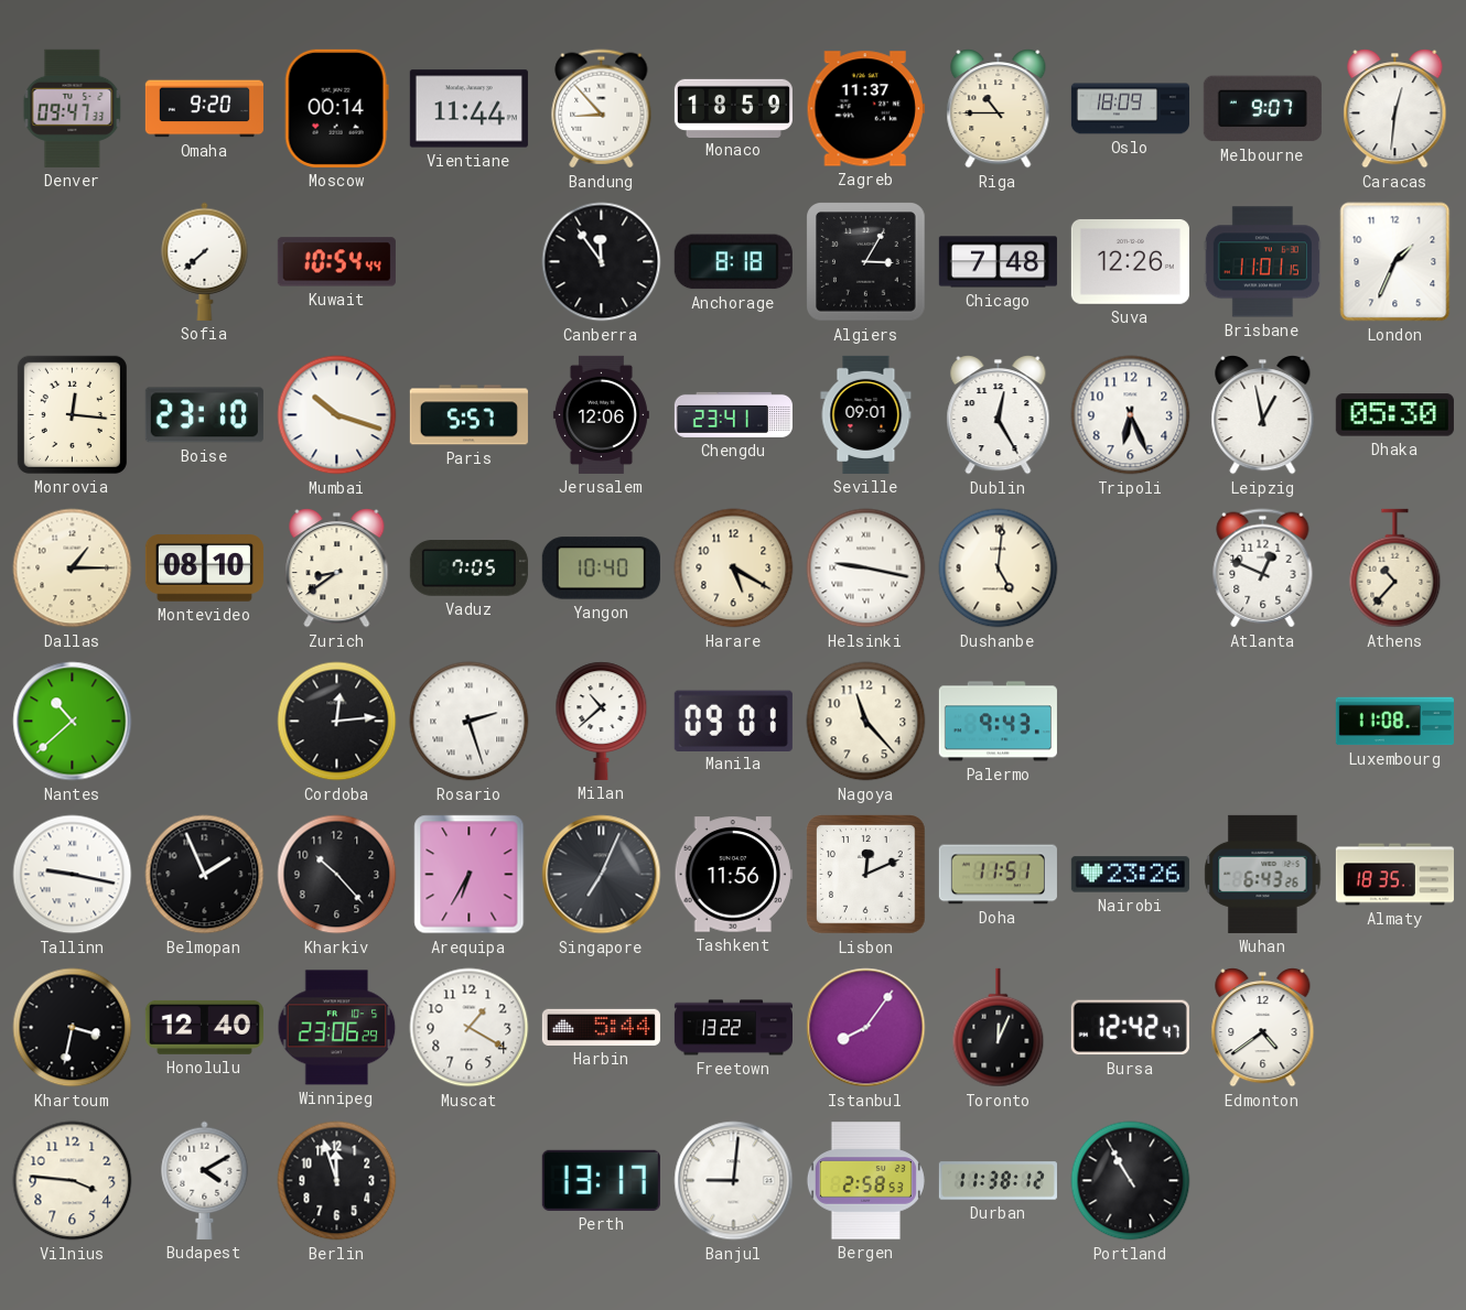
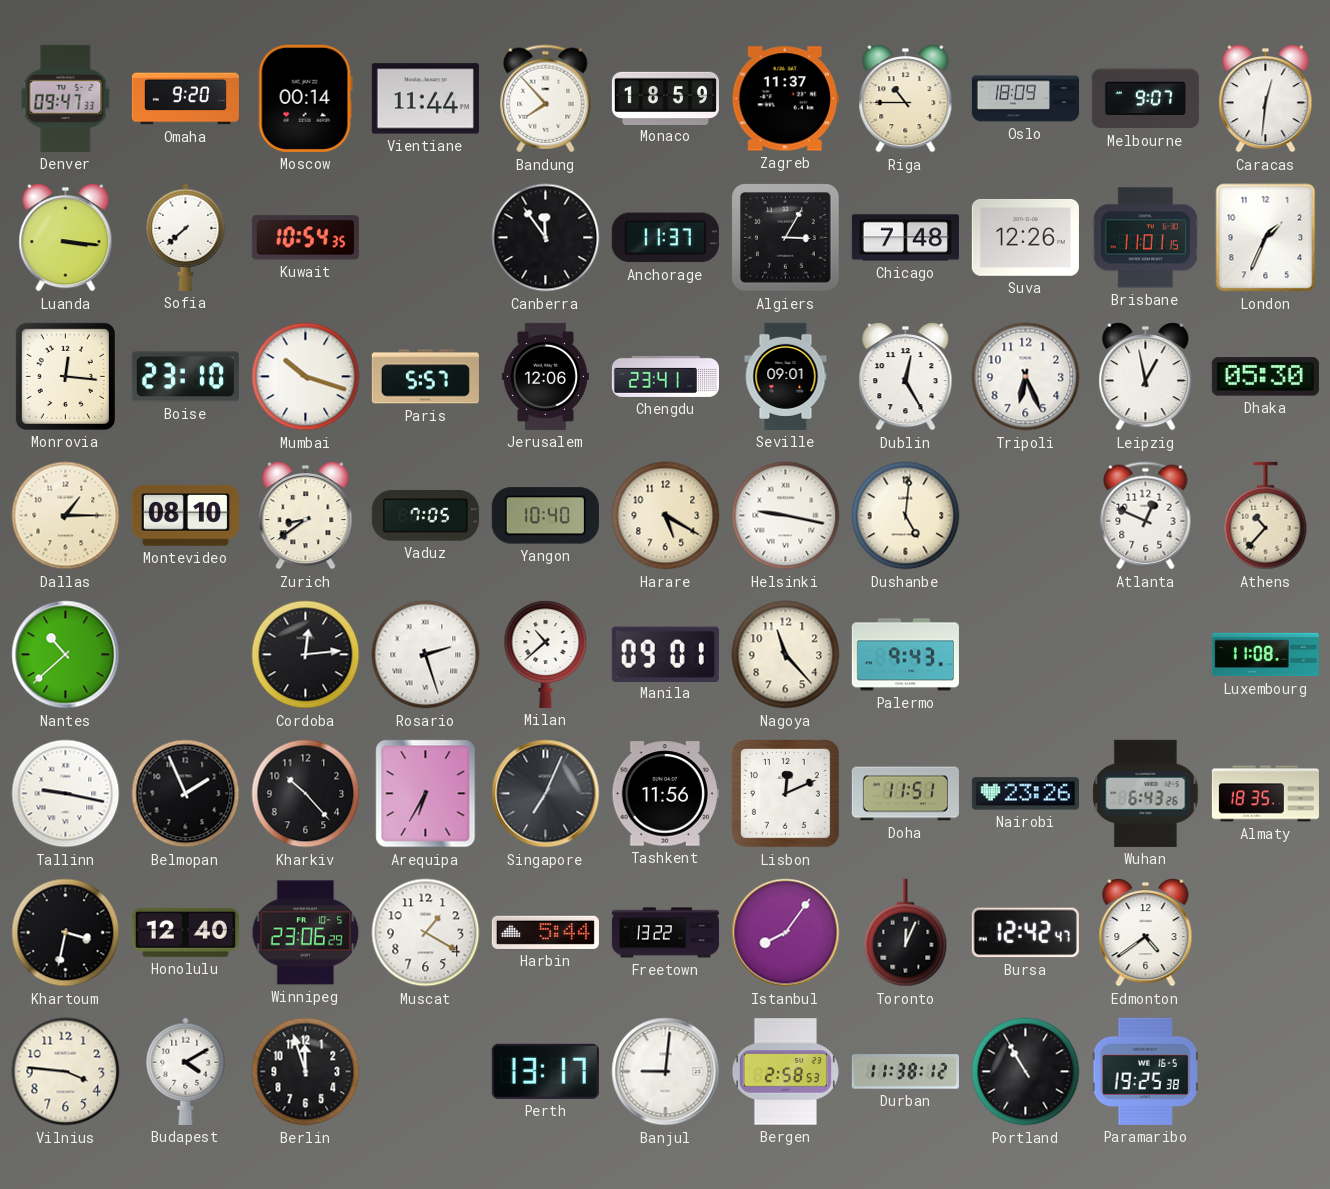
Bandung: 8:53 -> 7:53
Luanda: none -> 3:16
Kuwait: 10:54:44 -> 10:54:35
Anchorage: 8:18 -> 11:37
Paramaribo: none -> 19:25
